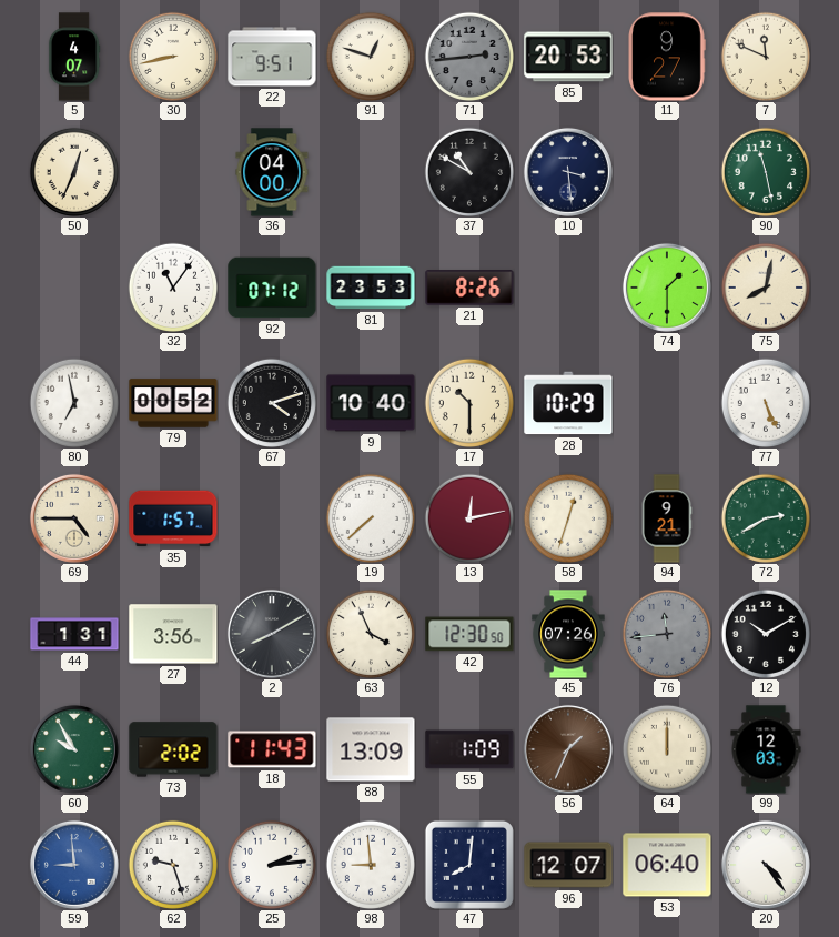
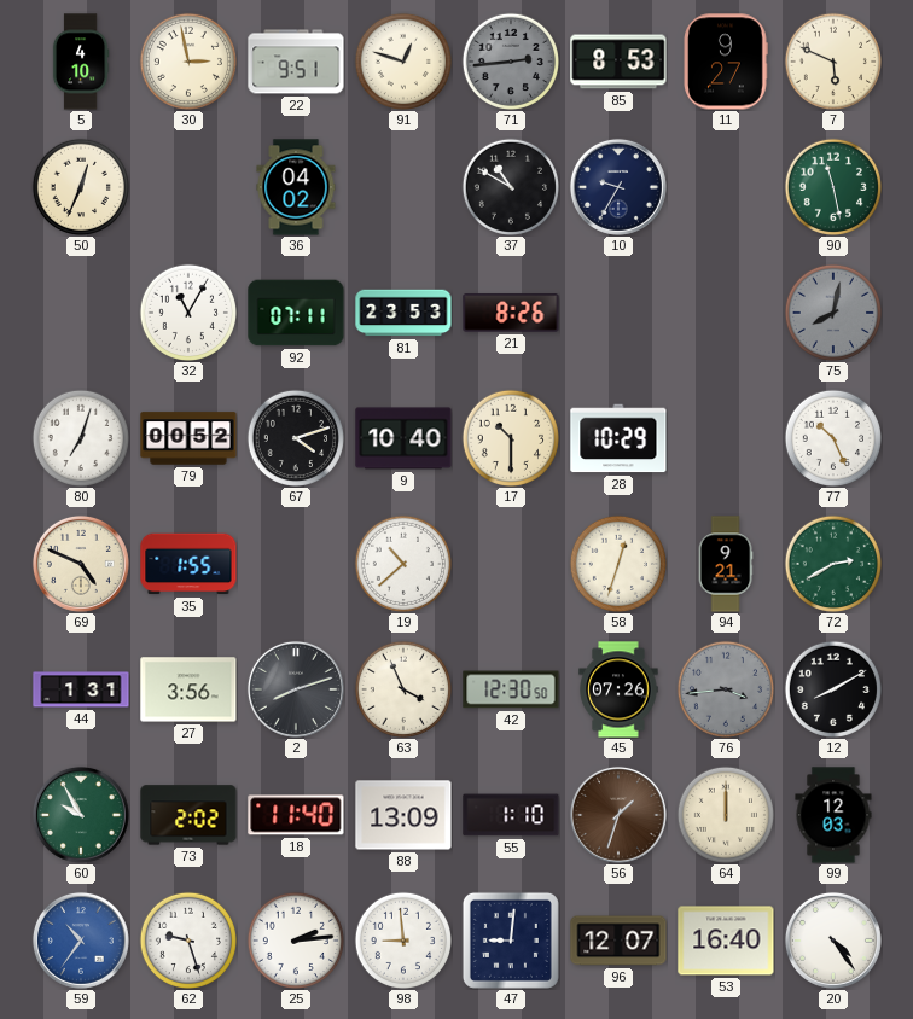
5: 4:07 -> 4:10
30: 8:43 -> 2:58
85: 20:53 -> 8:53
7: 11:49 -> 5:49
36: 04:00 -> 04:02
10: 3:29 -> 9:35
32: 11:06 -> 11:05
92: 07:12 -> 07:11
74: 1:30 -> none
75 dial: cream -> grey
80: 6:58 -> 7:03
77: 5:26 -> 10:26
69: 4:45 -> 4:49
35: 1:57 -> 1:55
19: 7:38 -> 10:38
13: 12:13 -> none
2: 8:10 -> 8:12
76: 11:44 -> 3:44
12: 10:10 -> 8:10
18: 11:43 -> 11:40
55: 1:09 -> 1:10
56: 1:34 -> 1:33
59: 8:59 -> 10:36
47: 8:01 -> 9:01
53: 06:40 -> 16:40
